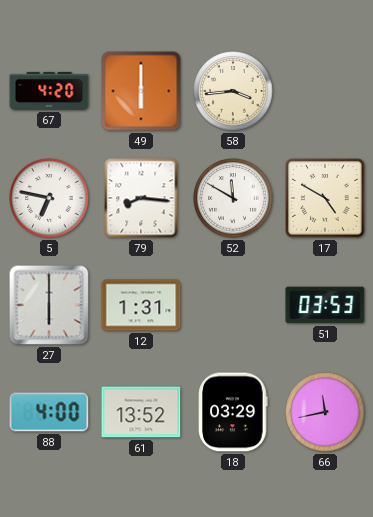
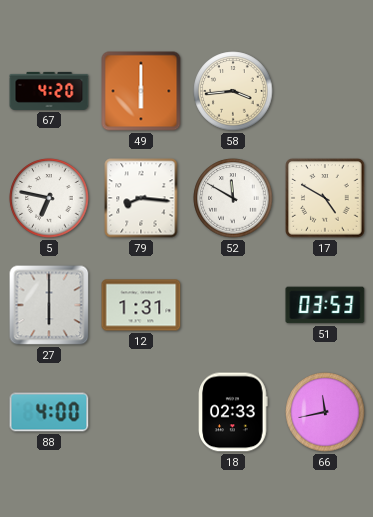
61: 13:52 -> none
18: 03:29 -> 02:33
